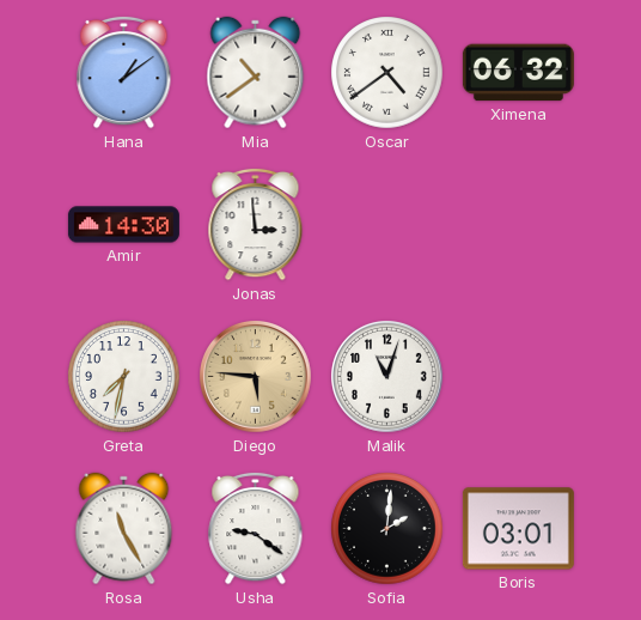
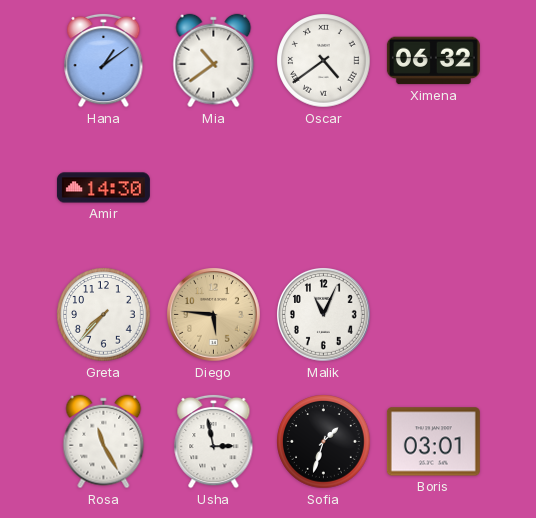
Jonas: 2:59 -> none
Greta: 7:32 -> 7:37
Malik: 11:03 -> 11:04
Usha: 9:21 -> 2:58
Sofia: 2:01 -> 1:33
